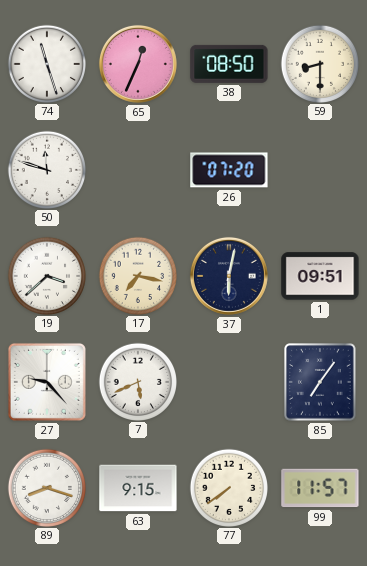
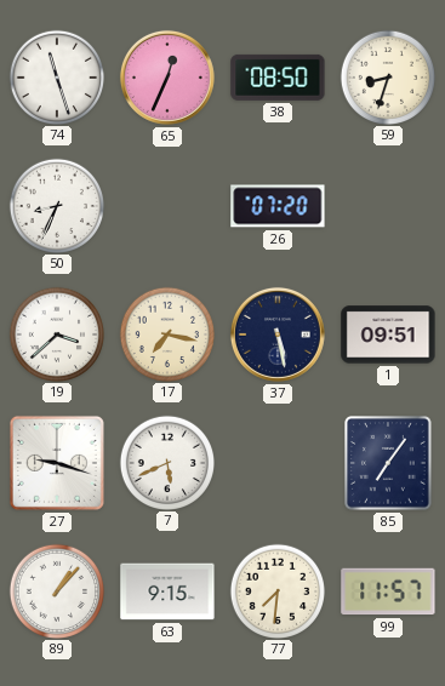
59: 8:30 -> 8:33
50: 11:48 -> 8:34
37: 6:02 -> 5:28
27: 9:23 -> 9:18
89: 8:18 -> 1:07
77: 7:39 -> 7:31
